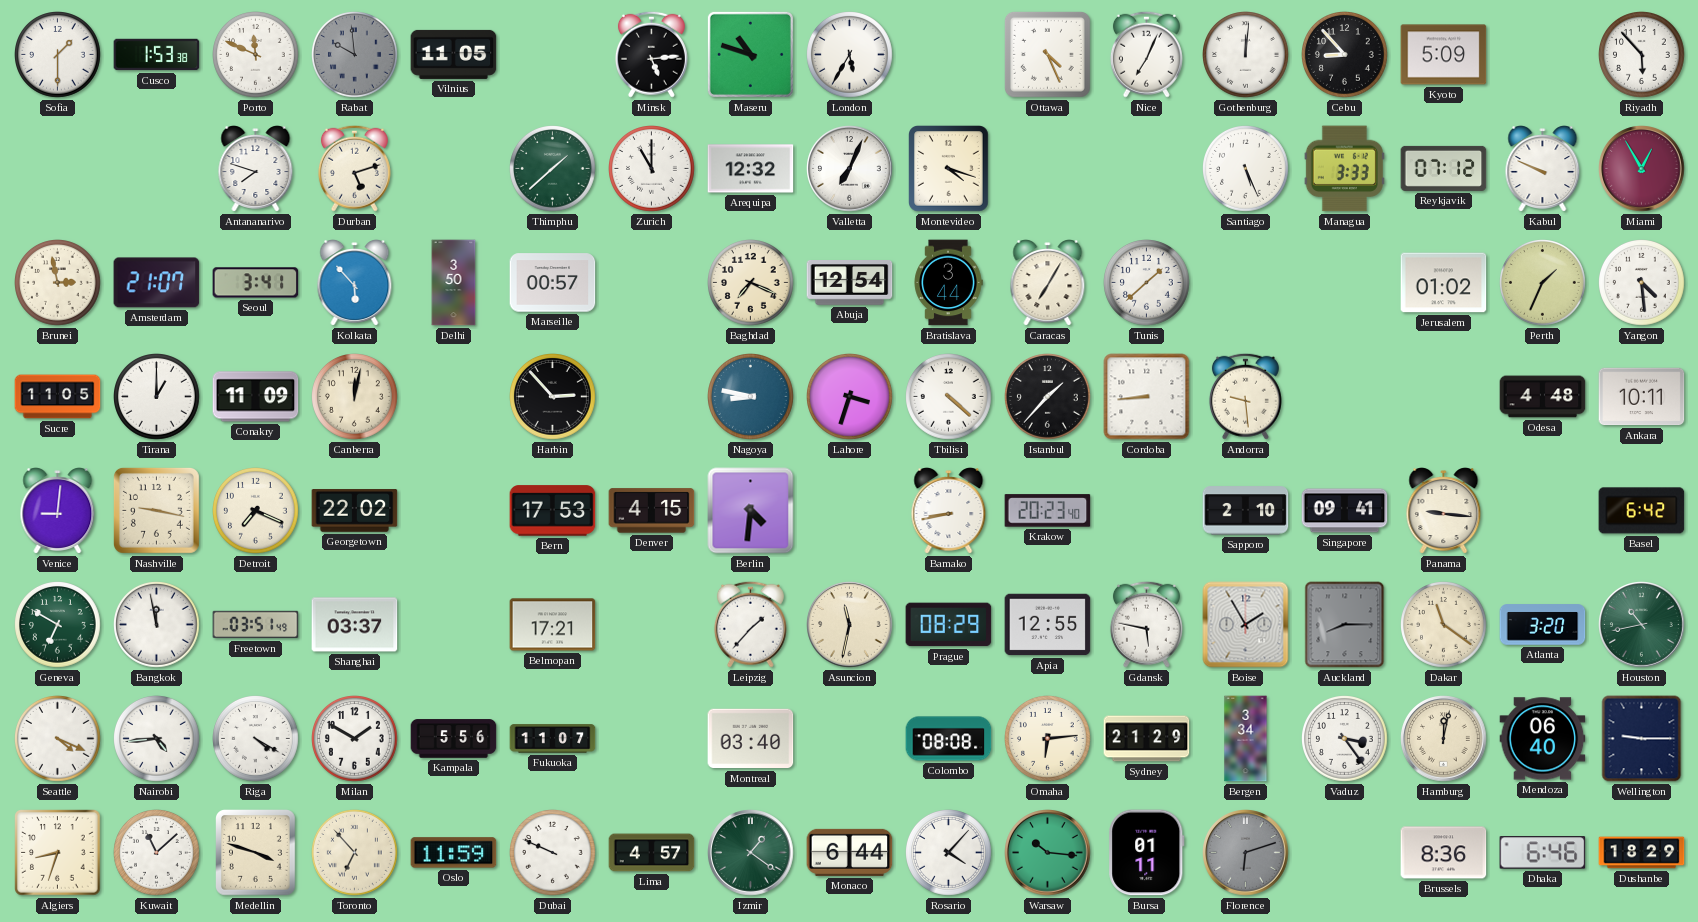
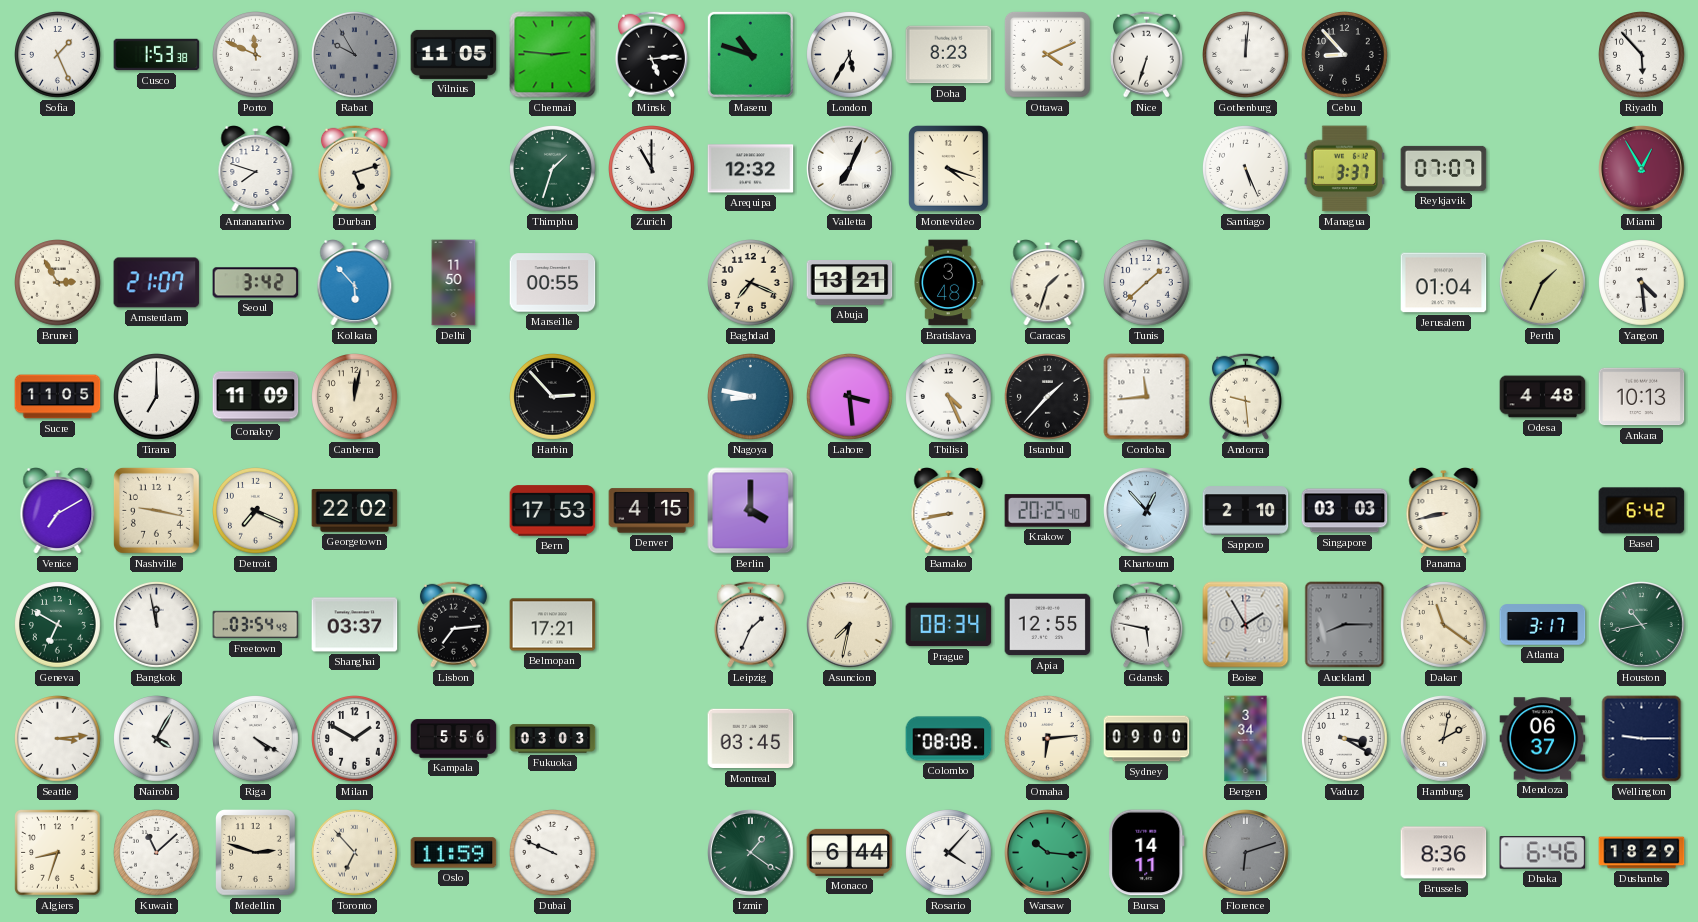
Sofia: 1:30 -> 1:26
Rabat: 9:59 -> 9:55
Chennai: none -> 2:46
Doha: none -> 8:23
Ottawa: 4:26 -> 4:11
Nice: 7:04 -> 6:33
Kyoto: 5:09 -> none
Thimphu: 1:38 -> 1:33
Managua: 3:33 -> 3:37
Reykjavik: 07:12 -> 07:07
Kabul: 9:49 -> none
Brunei: 2:58 -> 2:55
Seoul: 3:41 -> 3:42
Delhi: 3:50 -> 11:50
Marseille: 00:57 -> 00:55
Abuja: 12:54 -> 13:21
Bratislava: 3:44 -> 3:48
Caracas: 7:05 -> 1:33
Jerusalem: 01:02 -> 01:04
Tirana: 1:00 -> 7:00
Lahore: 3:33 -> 3:29
Tbilisi: 4:22 -> 4:26
Cordoba: 8:44 -> 11:44
Ankara: 10:11 -> 10:13
Venice: 9:01 -> 7:10
Berlin: 4:31 -> 4:00
Krakow: 20:23 -> 20:25
Khartoum: none -> 12:53
Singapore: 09:41 -> 03:03
Panama: 9:16 -> 8:43
Freetown: 03:51 -> 03:54
Lisbon: none -> 7:14
Leipzig: 1:37 -> 1:34
Asuncion: 11:32 -> 7:32
Prague: 08:29 -> 08:34
Atlanta: 3:20 -> 3:17
Seattle: 4:19 -> 3:14
Nairobi: 4:44 -> 4:05
Fukuoka: 11:07 -> 03:03
Montreal: 03:40 -> 03:45
Sydney: 21:29 -> 09:00
Vaduz: 3:24 -> 3:20
Hamburg: 12:02 -> 2:02
Mendoza: 06:40 -> 06:37
Medellin: 3:48 -> 2:48
Lima: 4:57 -> none
Bursa: 01:11 -> 14:11
